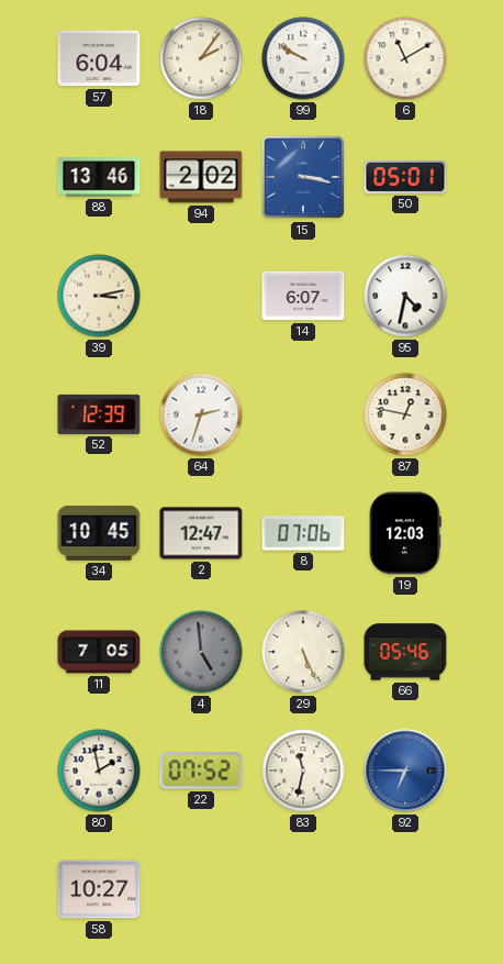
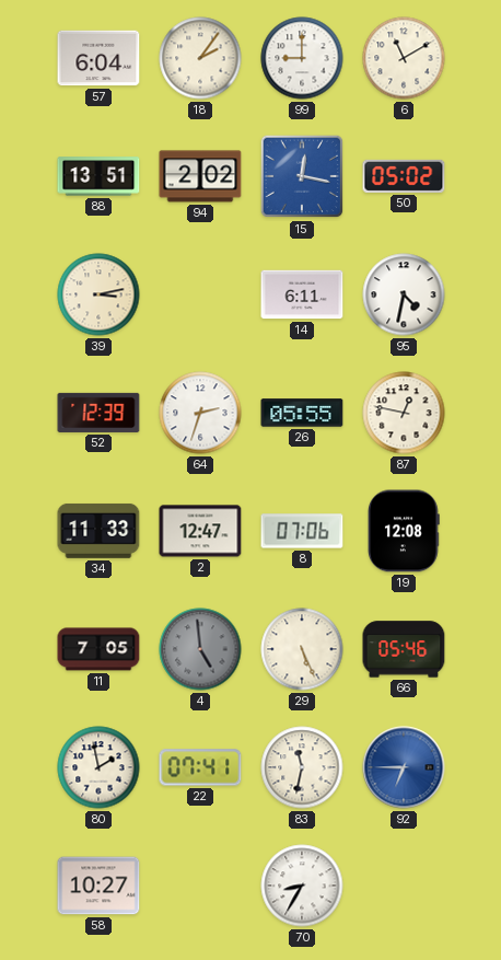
99: 9:50 -> 9:00
88: 13:46 -> 13:51
15: 3:17 -> 12:17
50: 05:01 -> 05:02
14: 6:07 -> 6:11
26: none -> 05:55
34: 10:45 -> 11:33
19: 12:03 -> 12:08
22: 07:52 -> 07:41
70: none -> 8:35
